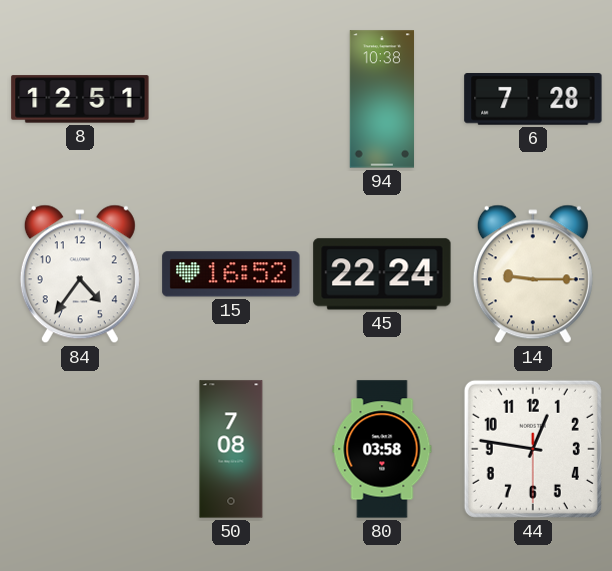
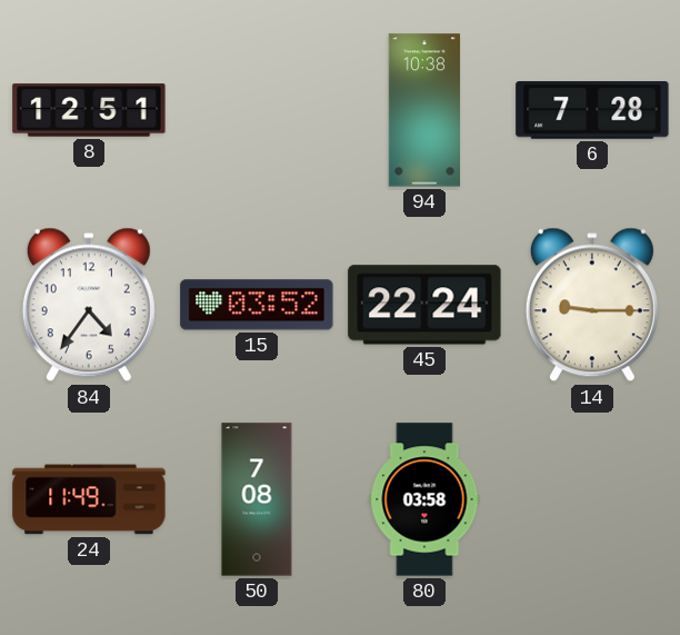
15: 16:52 -> 03:52
24: none -> 11:49
44: 12:46 -> none
